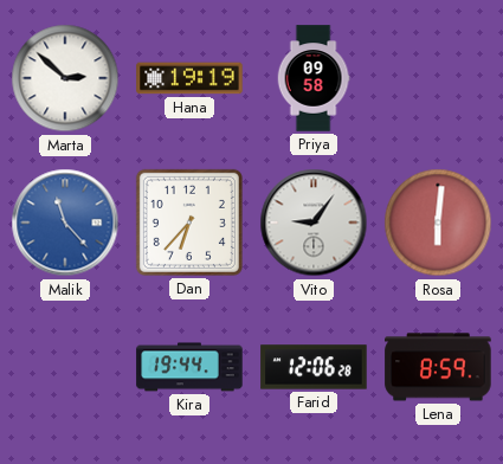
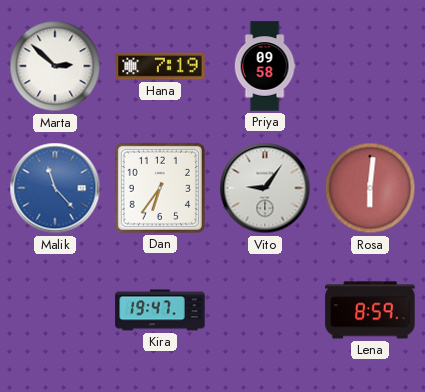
Hana: 19:19 -> 7:19
Dan: 6:37 -> 6:36
Kira: 19:44 -> 19:47
Farid: 12:06 -> none
